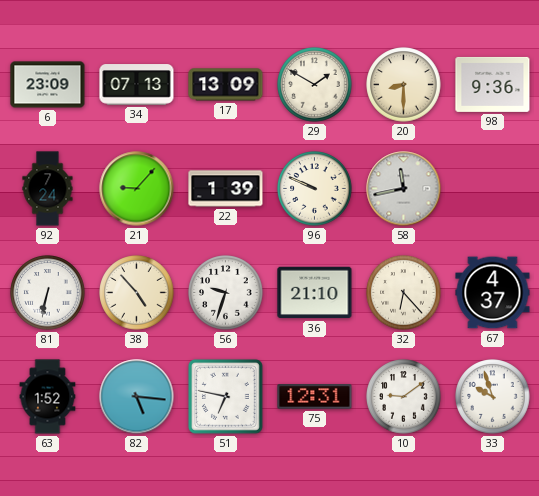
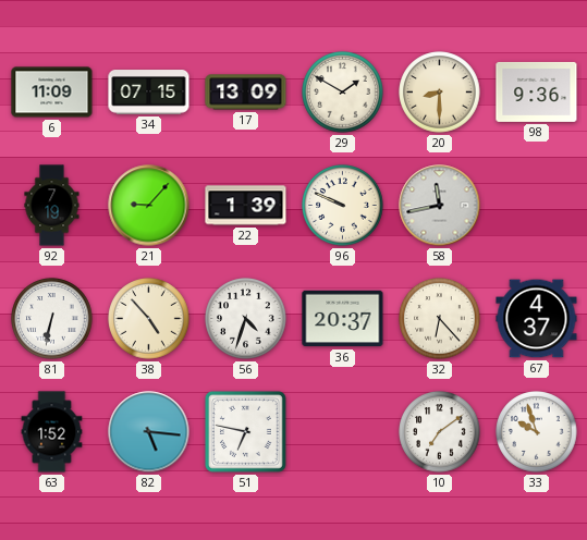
6: 23:09 -> 11:09
34: 07:13 -> 07:15
92: 7:24 -> 7:19
56: 9:33 -> 4:33
36: 21:10 -> 20:37
75: 12:31 -> none
10: 9:09 -> 7:09
